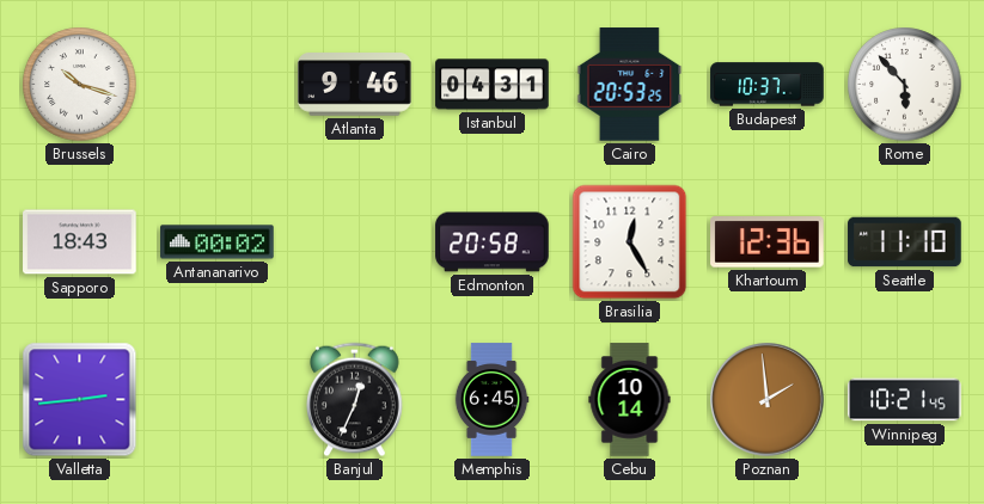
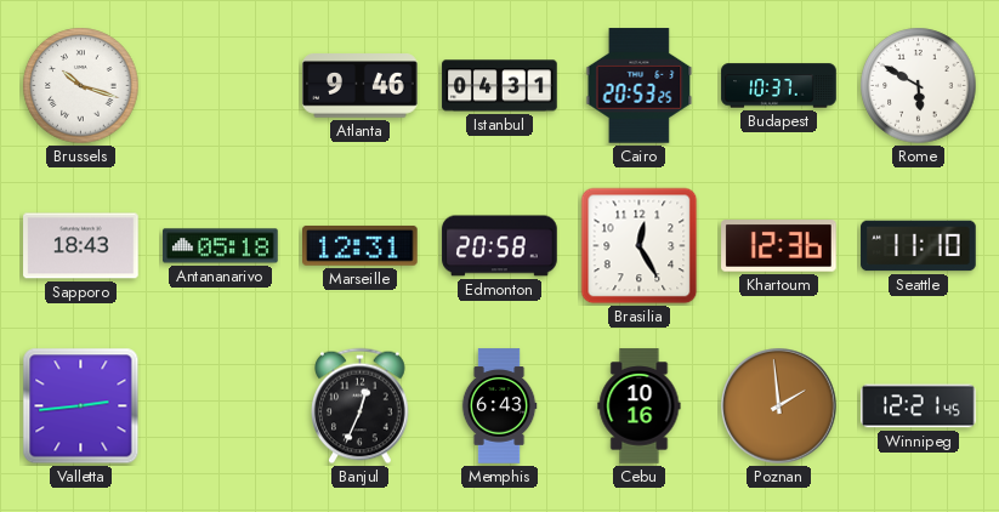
Rome: 5:53 -> 5:50
Antananarivo: 00:02 -> 05:18
Marseille: none -> 12:31
Memphis: 6:45 -> 6:43
Cebu: 10:14 -> 10:16
Winnipeg: 10:21 -> 12:21
